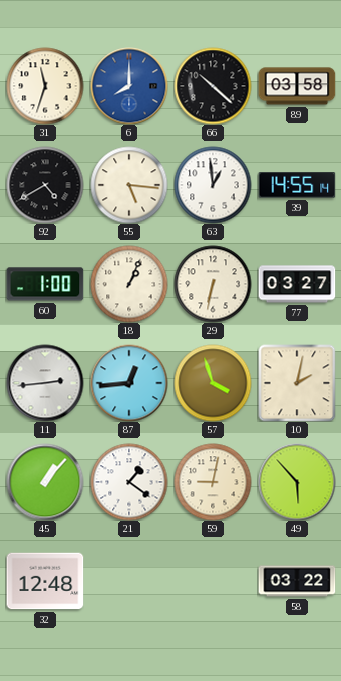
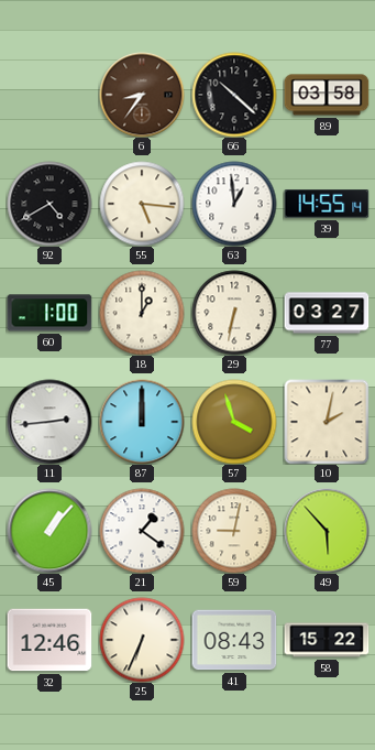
31: 11:33 -> none
6: 8:00 -> 8:36
6 dial: blue -> brown
18: 1:04 -> 1:00
87: 12:44 -> 12:00
32: 12:48 -> 12:46
25: none -> 6:34
41: none -> 08:43
58: 03:22 -> 15:22
